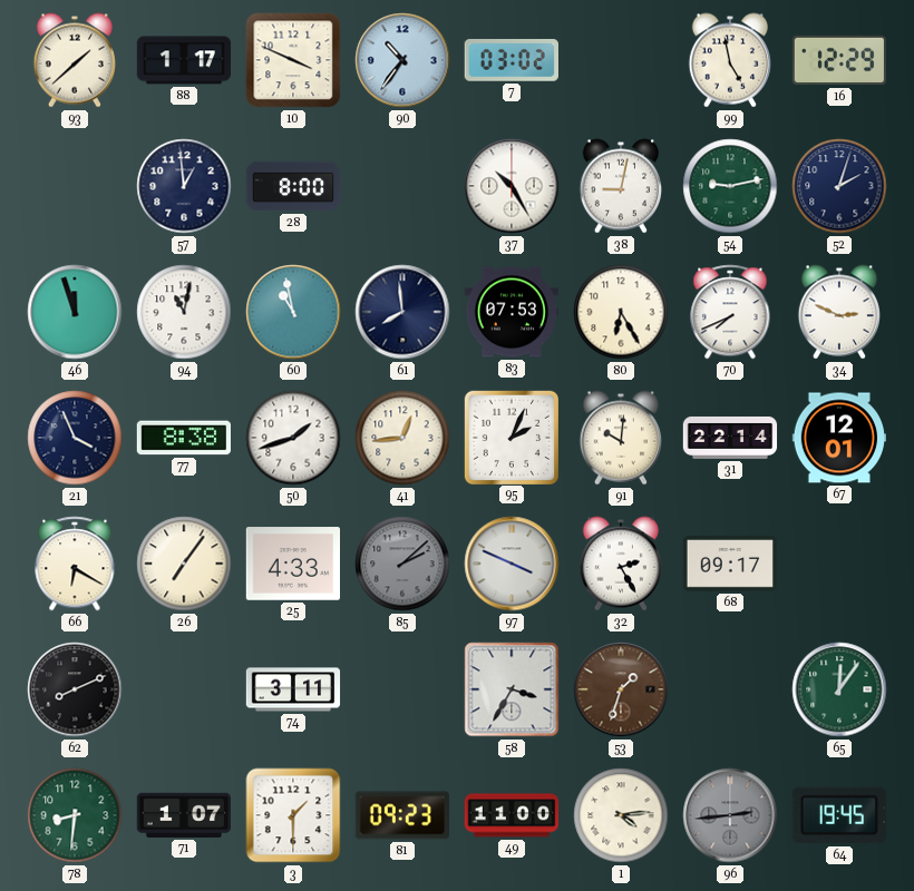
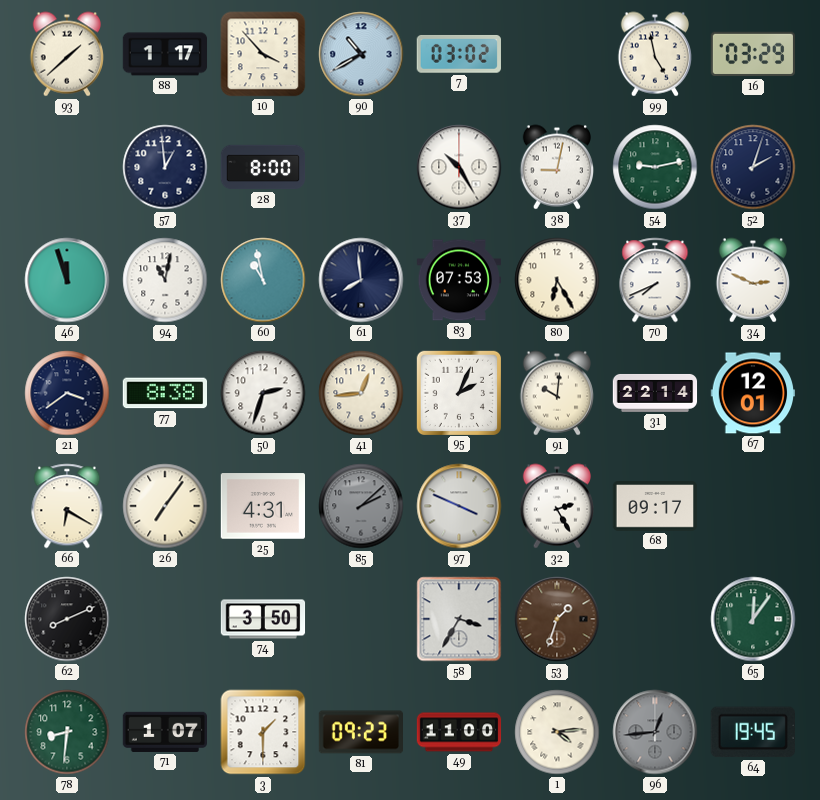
10: 3:49 -> 3:53
90: 10:36 -> 10:40
16: 12:29 -> 03:29
21: 3:56 -> 3:39
50: 1:42 -> 2:33
25: 4:33 -> 4:31
74: 3:11 -> 3:50
96: 2:44 -> 12:44
